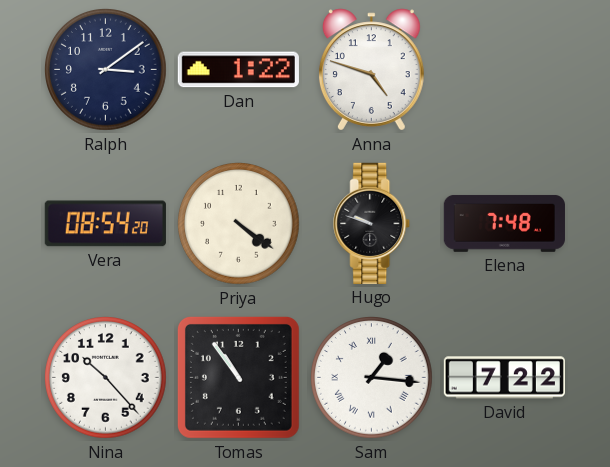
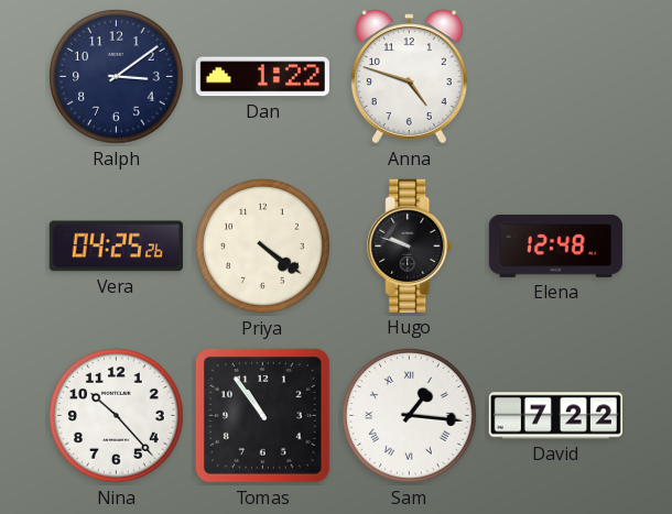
Vera: 08:54 -> 04:25
Elena: 7:48 -> 12:48
